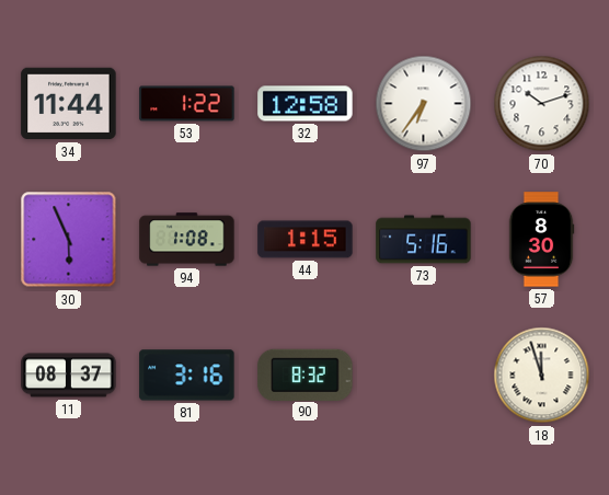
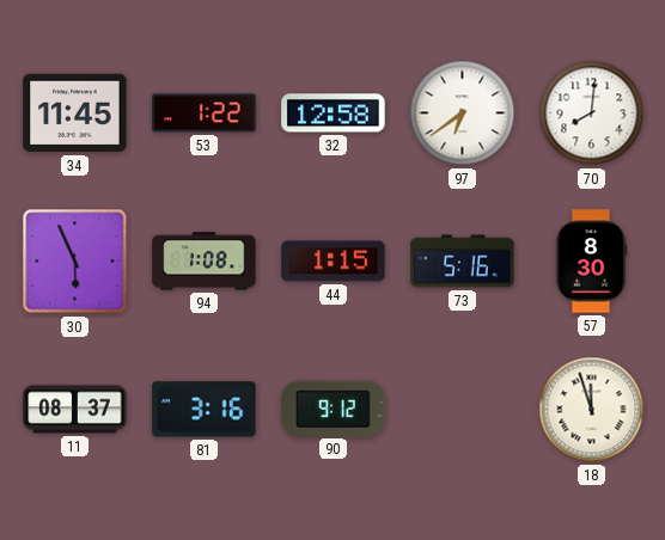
34: 11:44 -> 11:45
97: 6:36 -> 6:39
70: 10:12 -> 8:01
90: 8:32 -> 9:12
